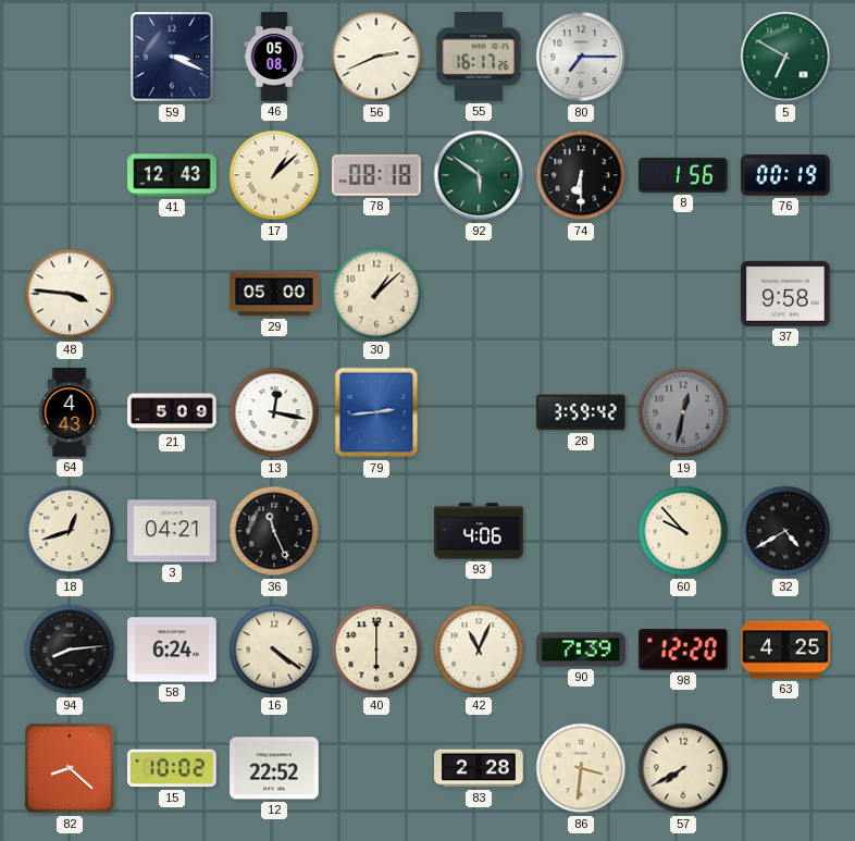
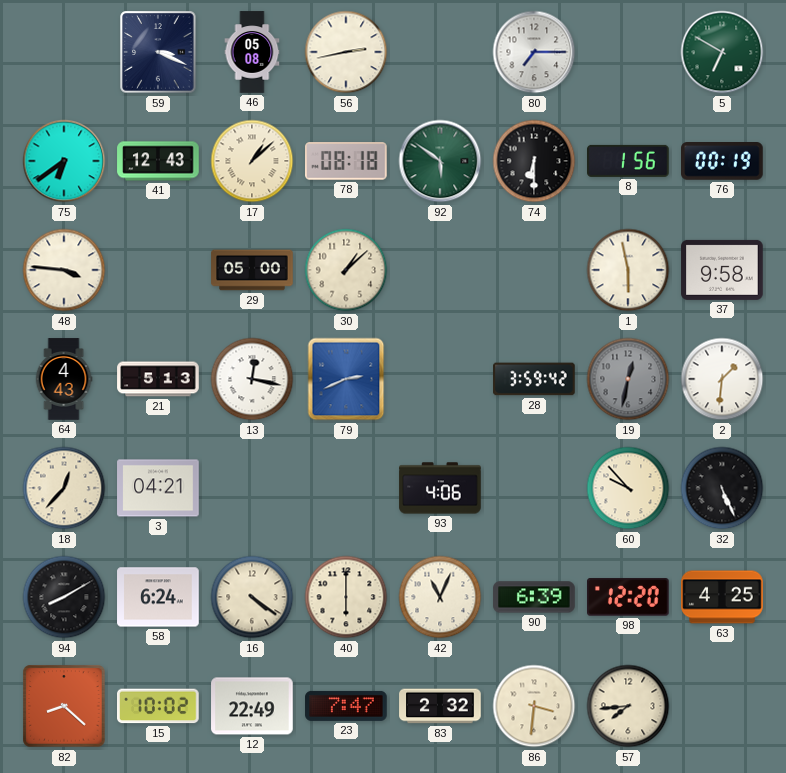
56: 2:41 -> 2:43
55: 16:17 -> none
75: none -> 6:39
1: none -> 5:58
21: 5:09 -> 5:13
79: 2:44 -> 2:41
2: none -> 1:31
18: 12:42 -> 12:37
36: 11:26 -> none
32: 4:40 -> 5:26
94: 8:14 -> 8:10
90: 7:39 -> 6:39
12: 22:52 -> 22:49
23: none -> 7:47
83: 2:28 -> 2:32
57: 7:40 -> 7:44
